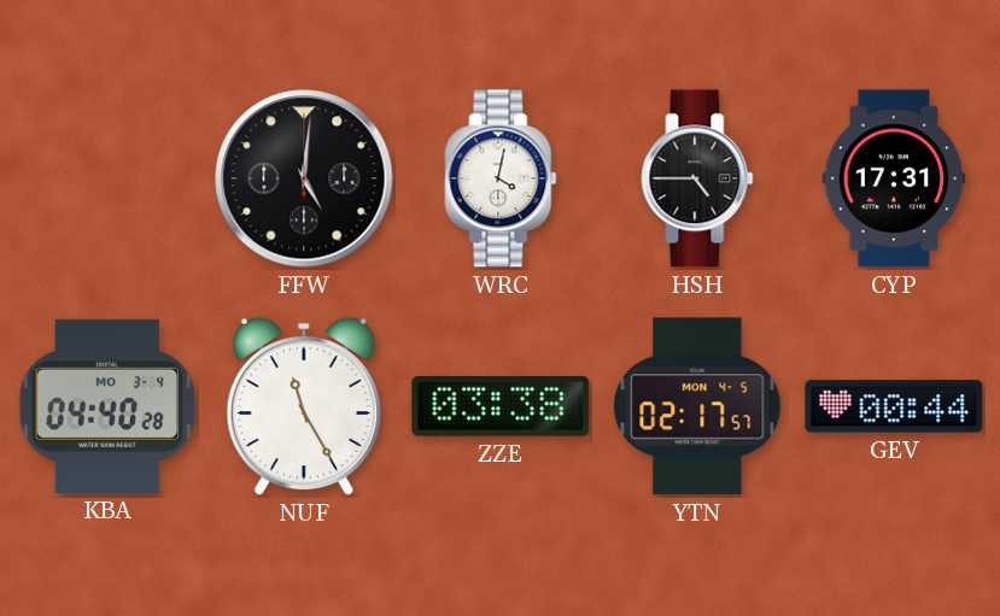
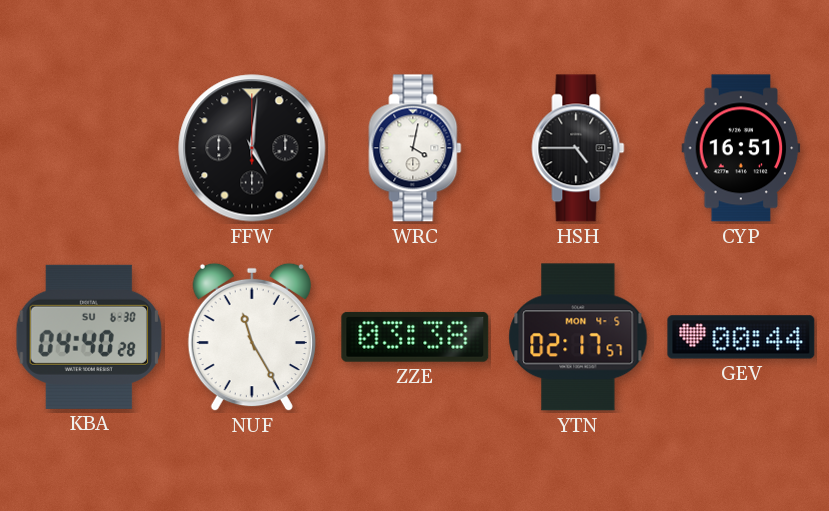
CYP: 17:31 -> 16:51
KBA date: MO 3-4 -> SU 6-30
